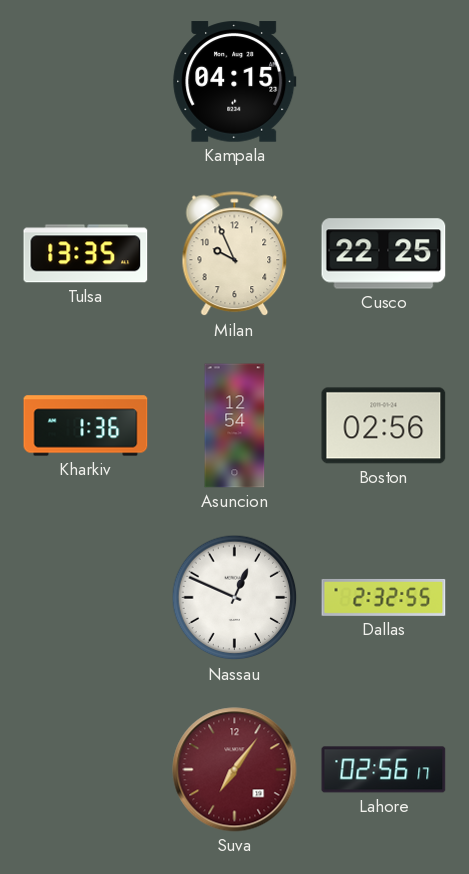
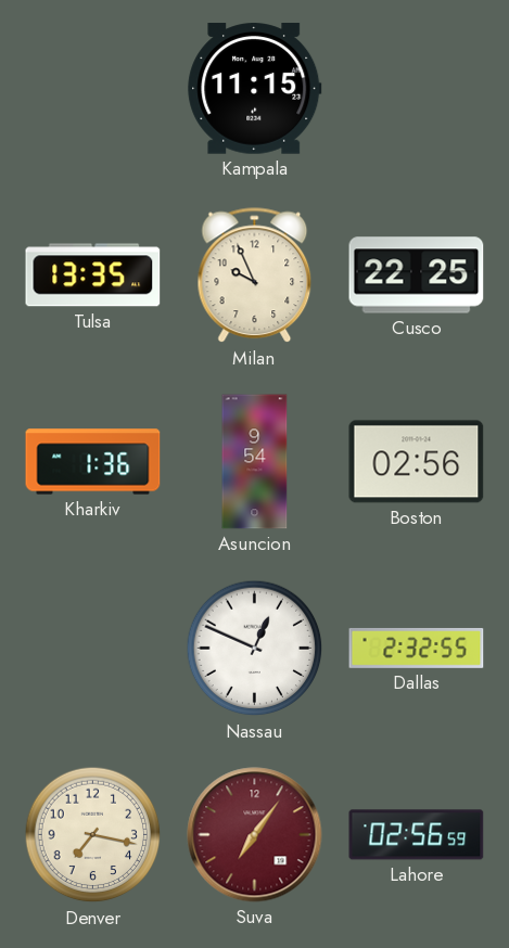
Kampala: 04:15 -> 11:15
Asuncion: 12:54 -> 9:54
Denver: none -> 7:17
Lahore: 02:56:17 -> 02:56:59
